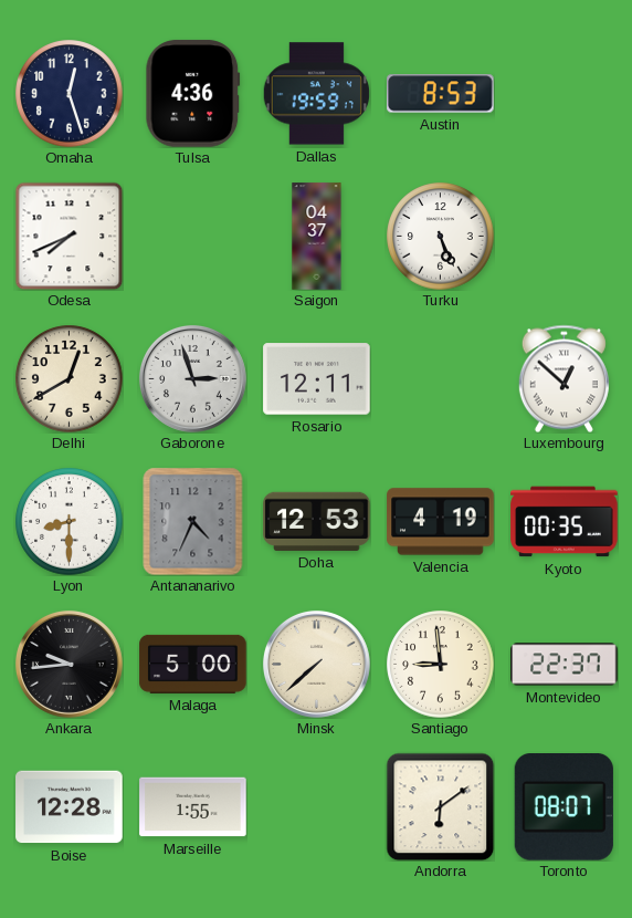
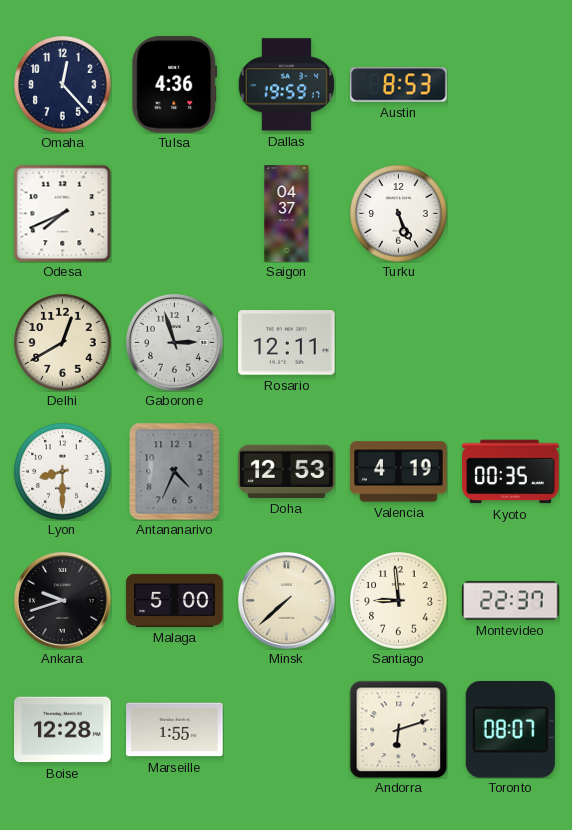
Omaha: 12:27 -> 12:23
Luxembourg: 12:52 -> none
Ankara: 9:44 -> 9:42
Andorra: 6:09 -> 6:12
